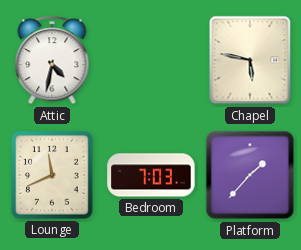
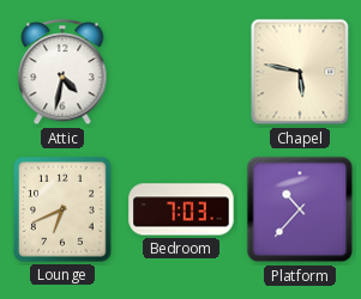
Lounge: 11:41 -> 6:41
Platform: 1:37 -> 10:37
